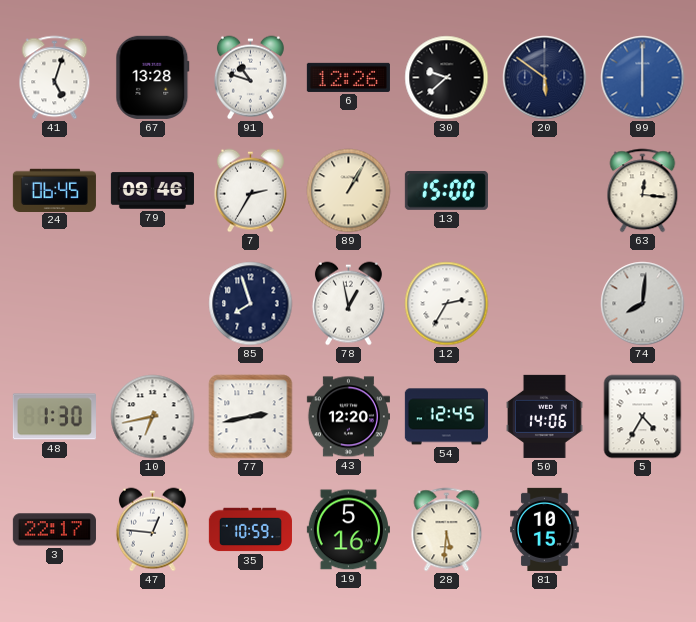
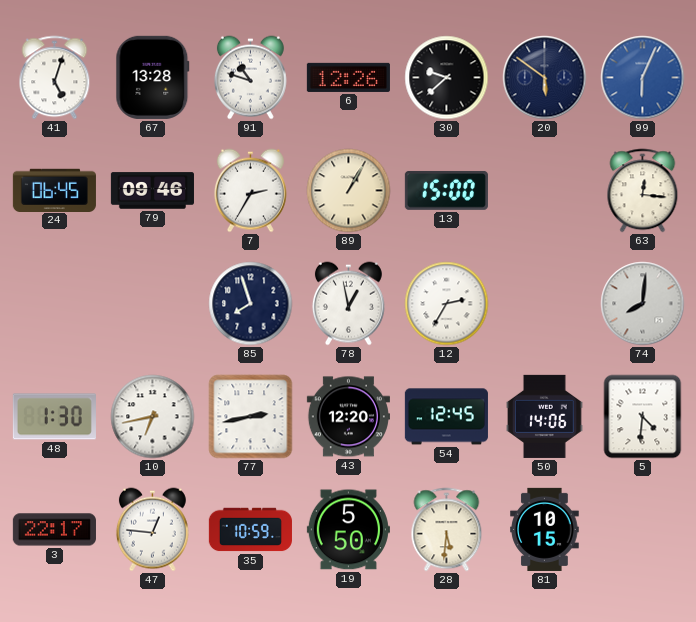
99: 6:00 -> 6:04
5: 4:35 -> 4:31
19: 5:16 -> 5:50
